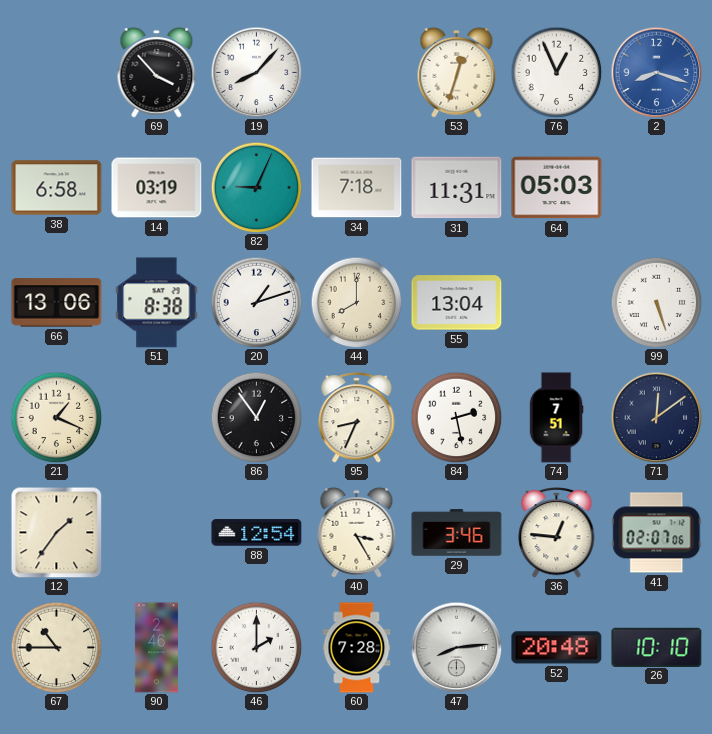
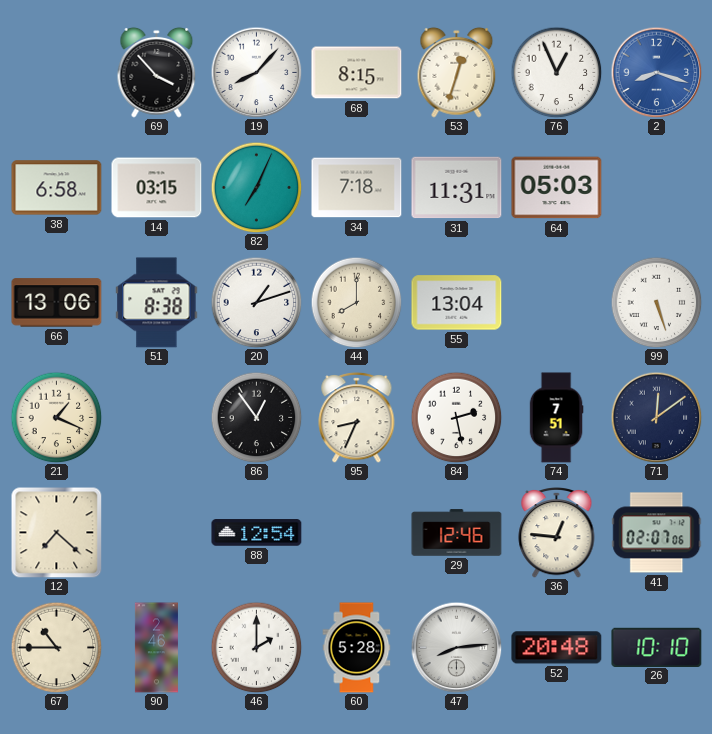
68: none -> 8:15
14: 03:19 -> 03:15
82: 9:04 -> 7:04
12: 1:36 -> 7:22
40: 3:25 -> none
29: 3:46 -> 12:46
60: 7:28 -> 5:28
